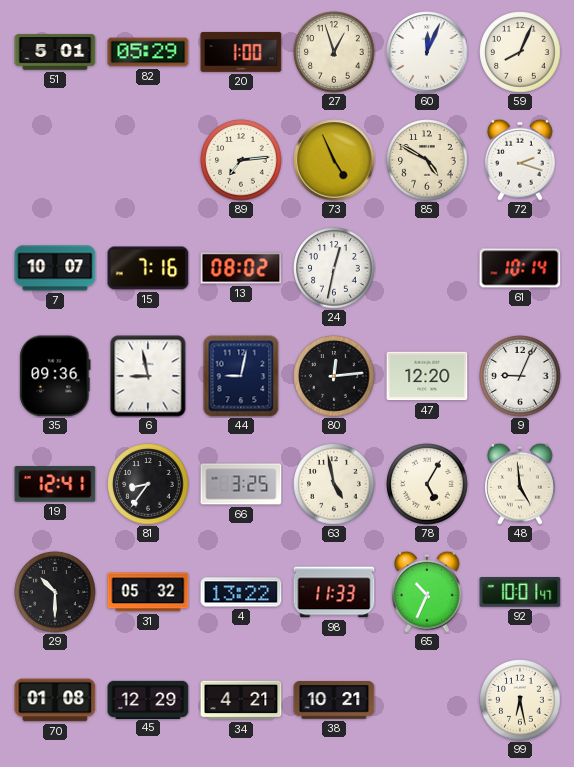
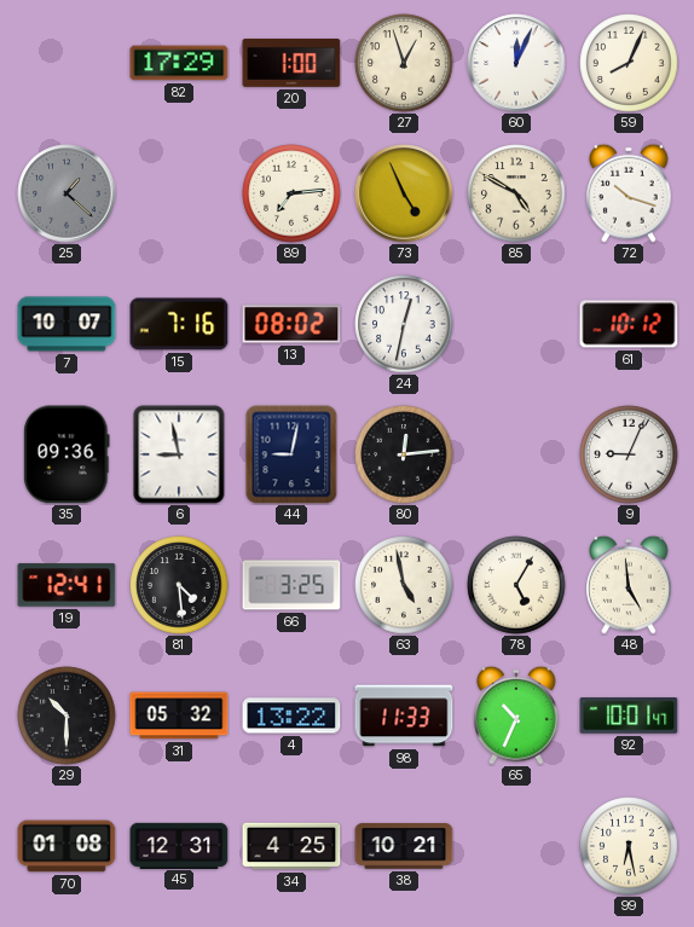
51: 5:01 -> none
82: 05:29 -> 17:29
25: none -> 1:22
72: 2:18 -> 10:18
61: 10:14 -> 10:12
47: 12:20 -> none
81: 8:36 -> 4:29
45: 12:29 -> 12:31
34: 4:21 -> 4:25
